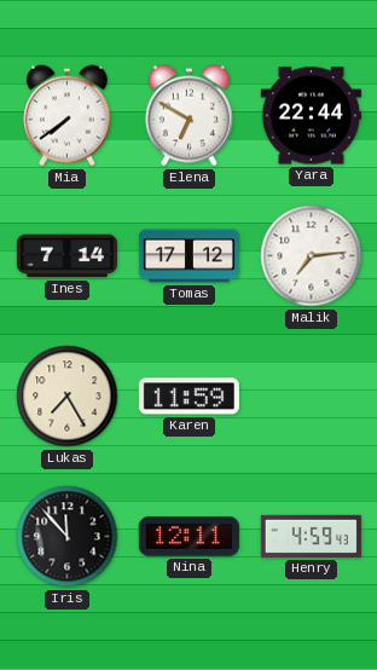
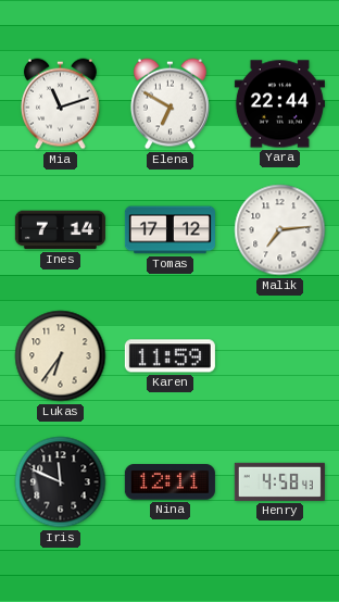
Mia: 7:39 -> 11:12
Lukas: 7:25 -> 6:36
Iris: 11:53 -> 11:49
Henry: 4:59 -> 4:58
